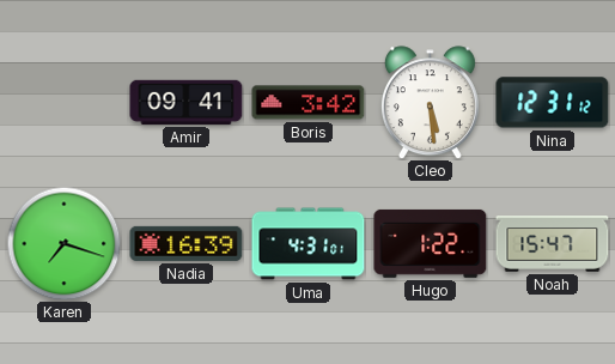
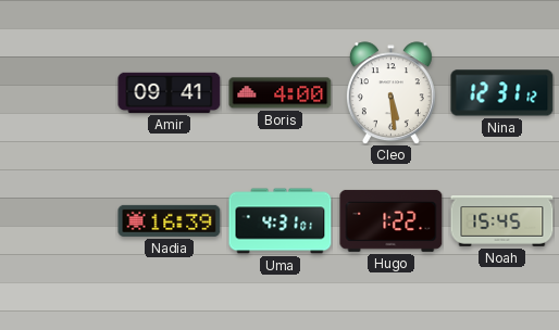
Boris: 3:42 -> 4:00
Karen: 7:18 -> none
Noah: 15:47 -> 15:45
